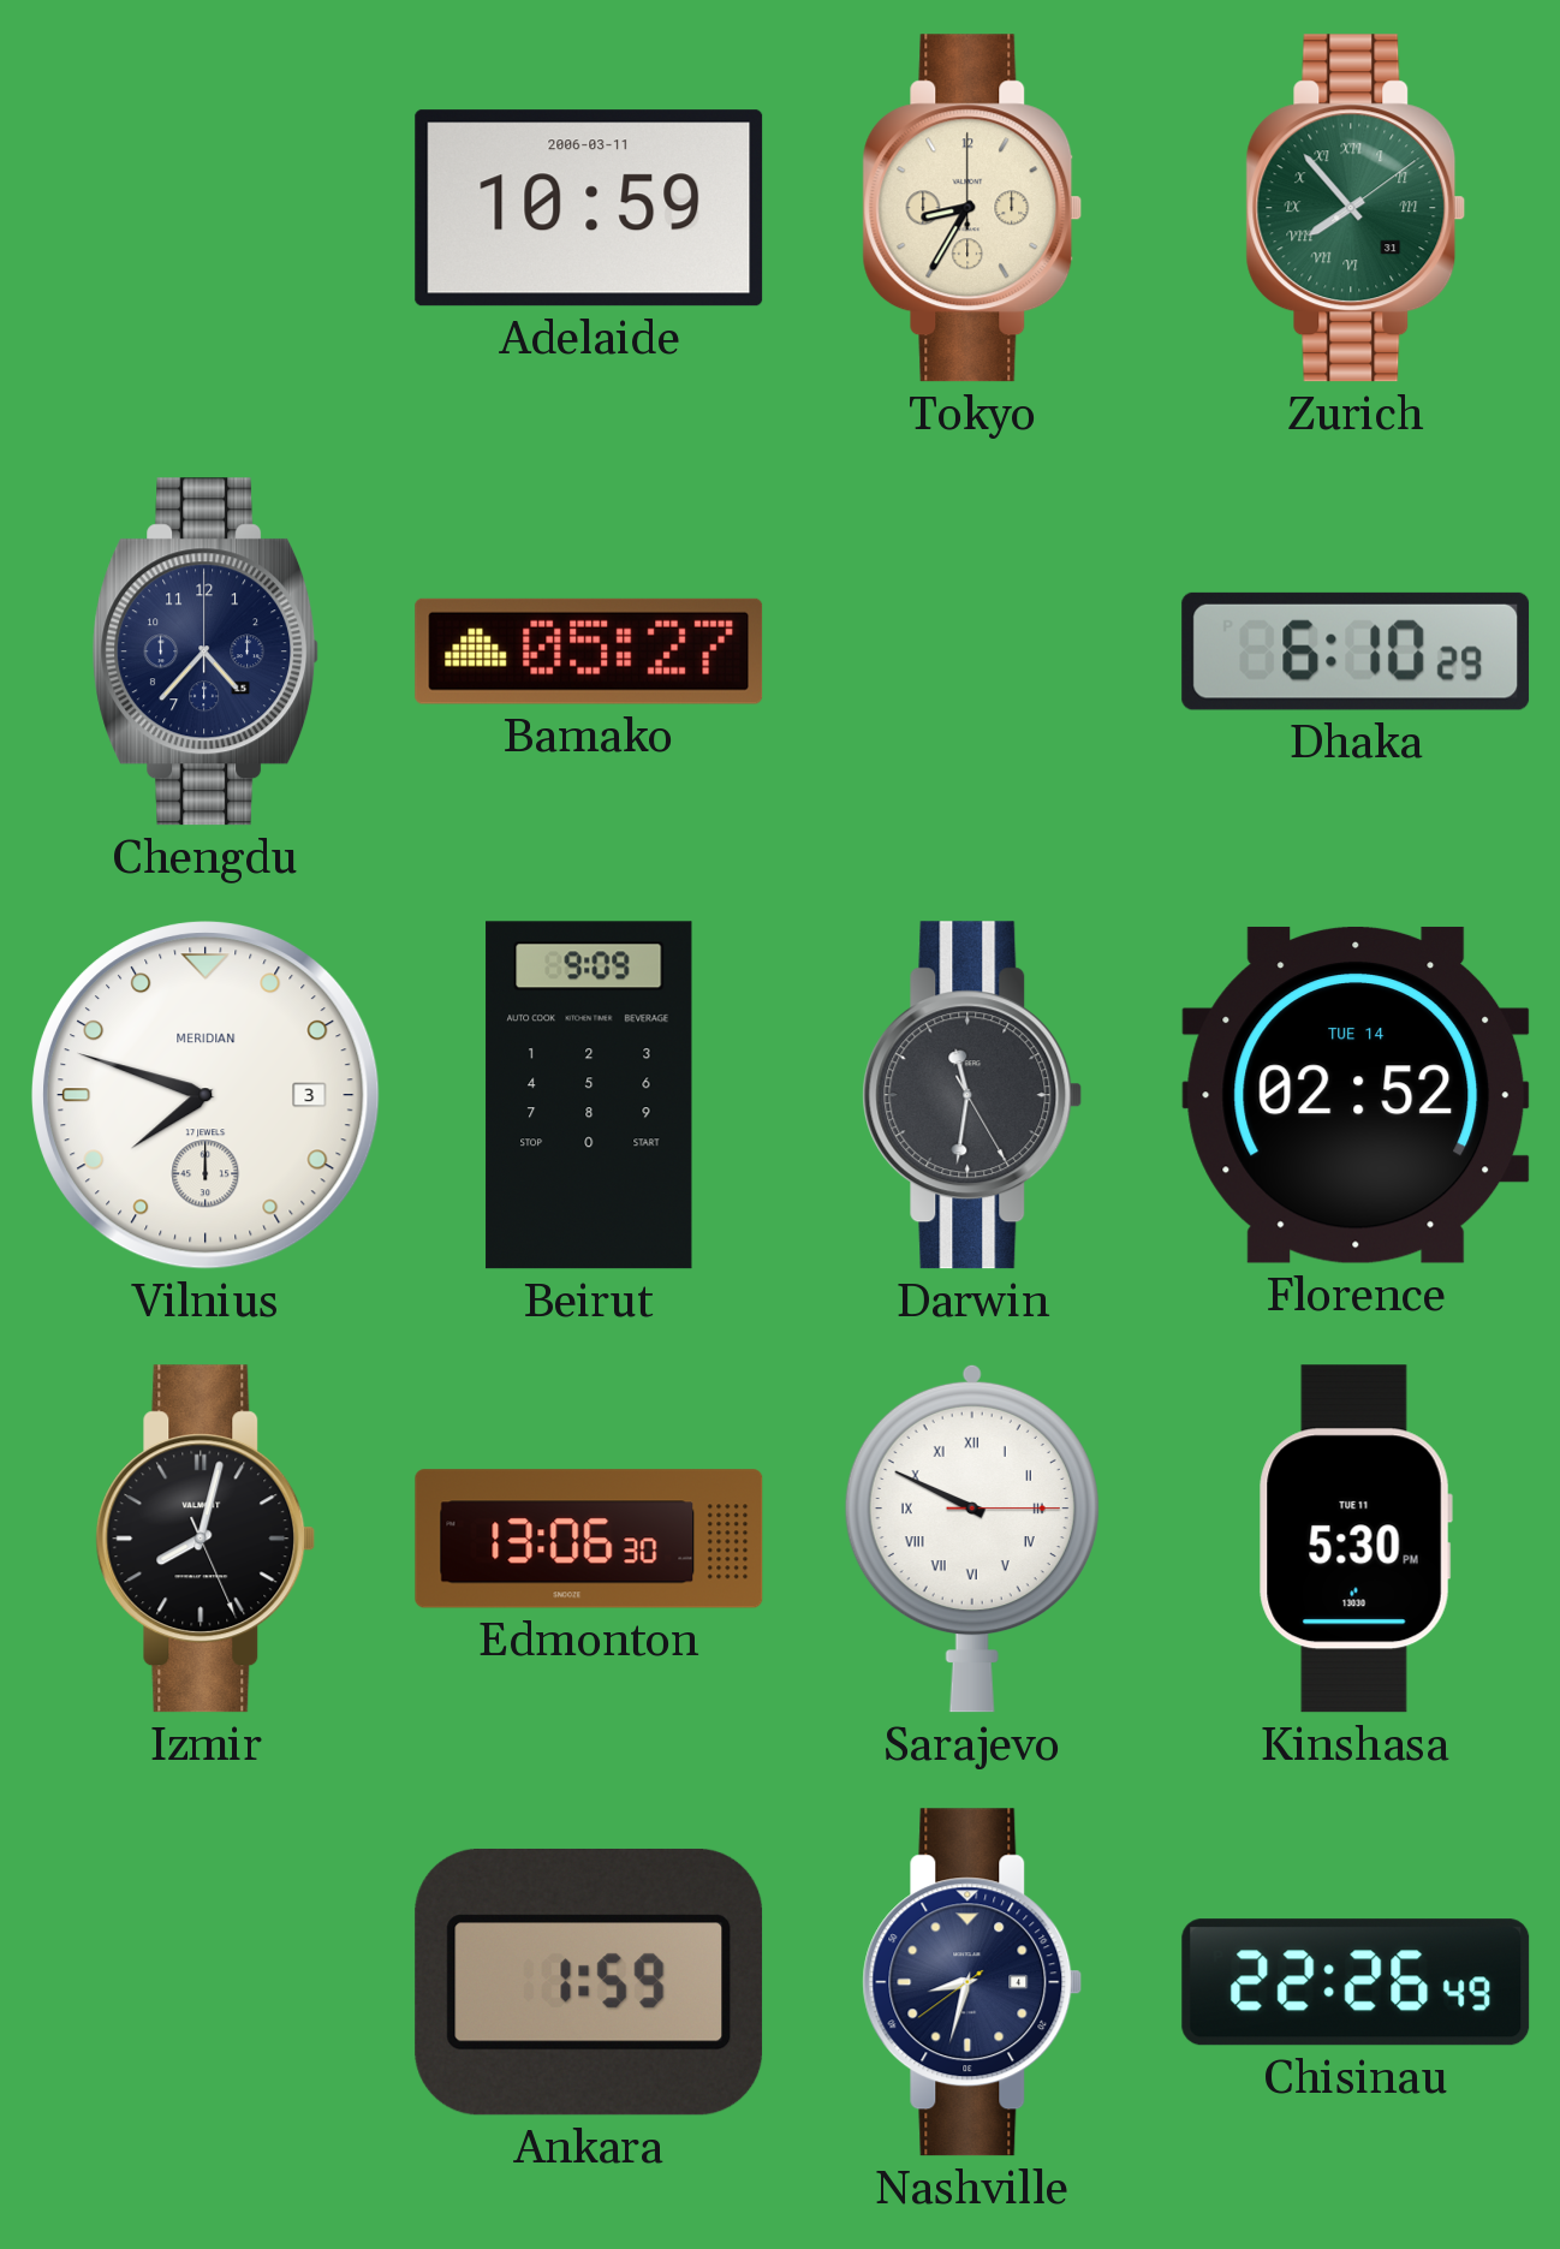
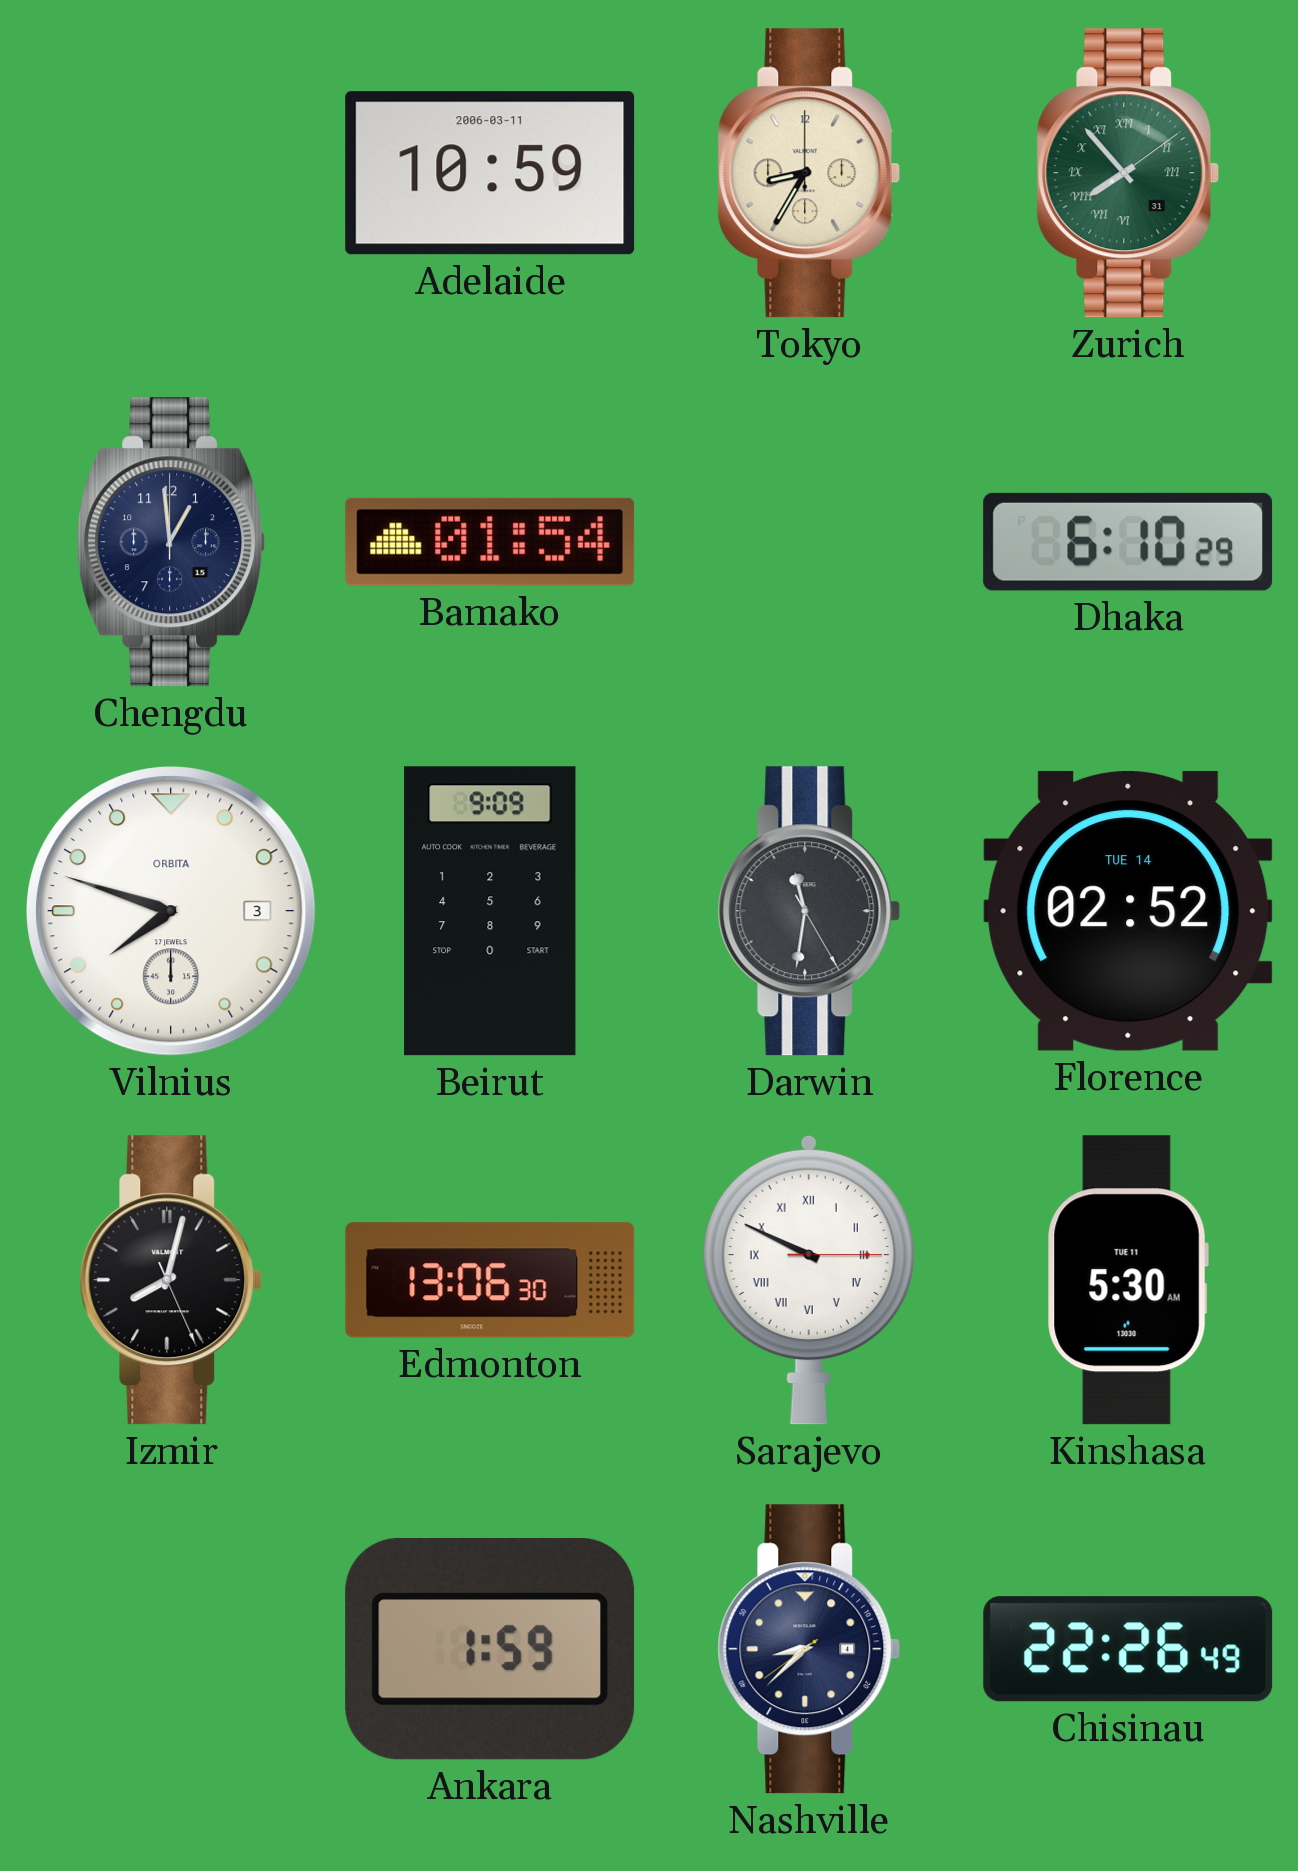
Chengdu: 4:37 -> 12:59
Bamako: 05:27 -> 01:54
Vilnius brand: MERIDIAN -> ORBITA
Kinshasa: 5:30 PM -> 5:30 AM
Nashville: 8:32 -> 8:37
